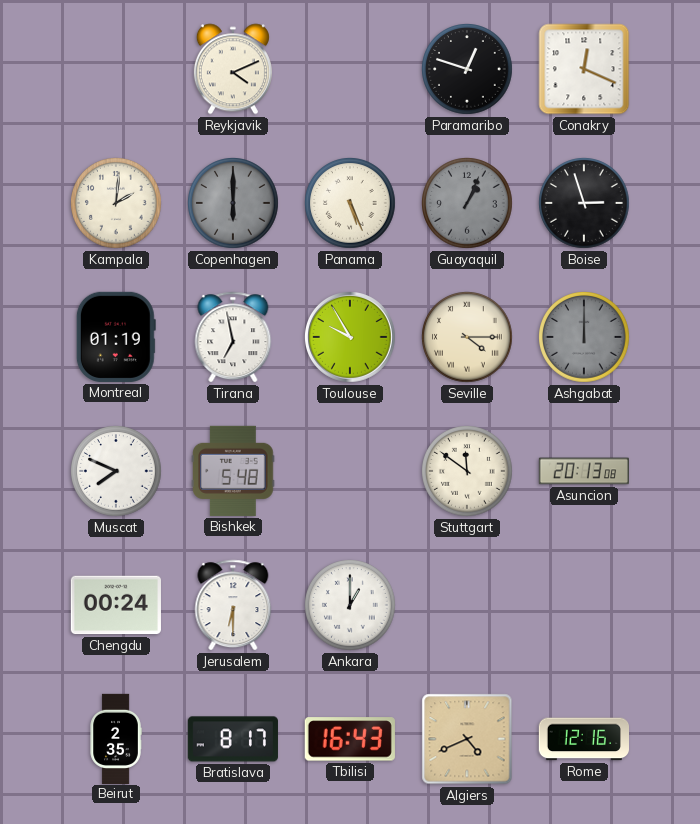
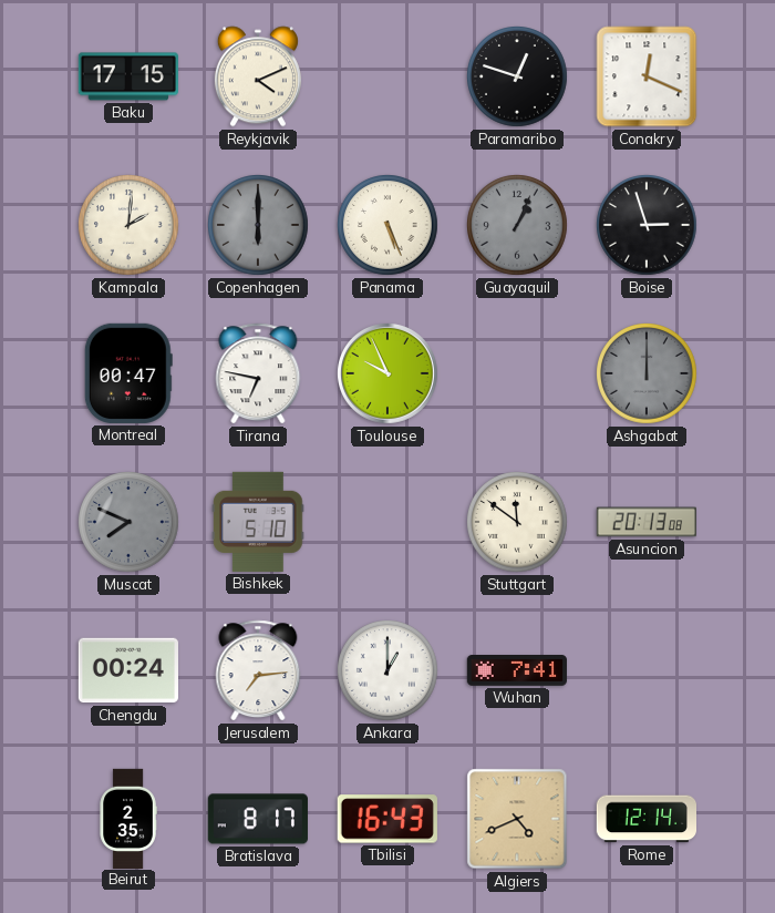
Baku: none -> 17:15
Montreal: 01:19 -> 00:47
Tirana: 6:58 -> 6:47
Toulouse: 9:55 -> 9:56
Seville: 4:15 -> none
Muscat dial: white -> grey
Bishkek: 5:48 -> 5:10
Jerusalem: 6:30 -> 7:14
Wuhan: none -> 7:41
Rome: 12:16 -> 12:14
